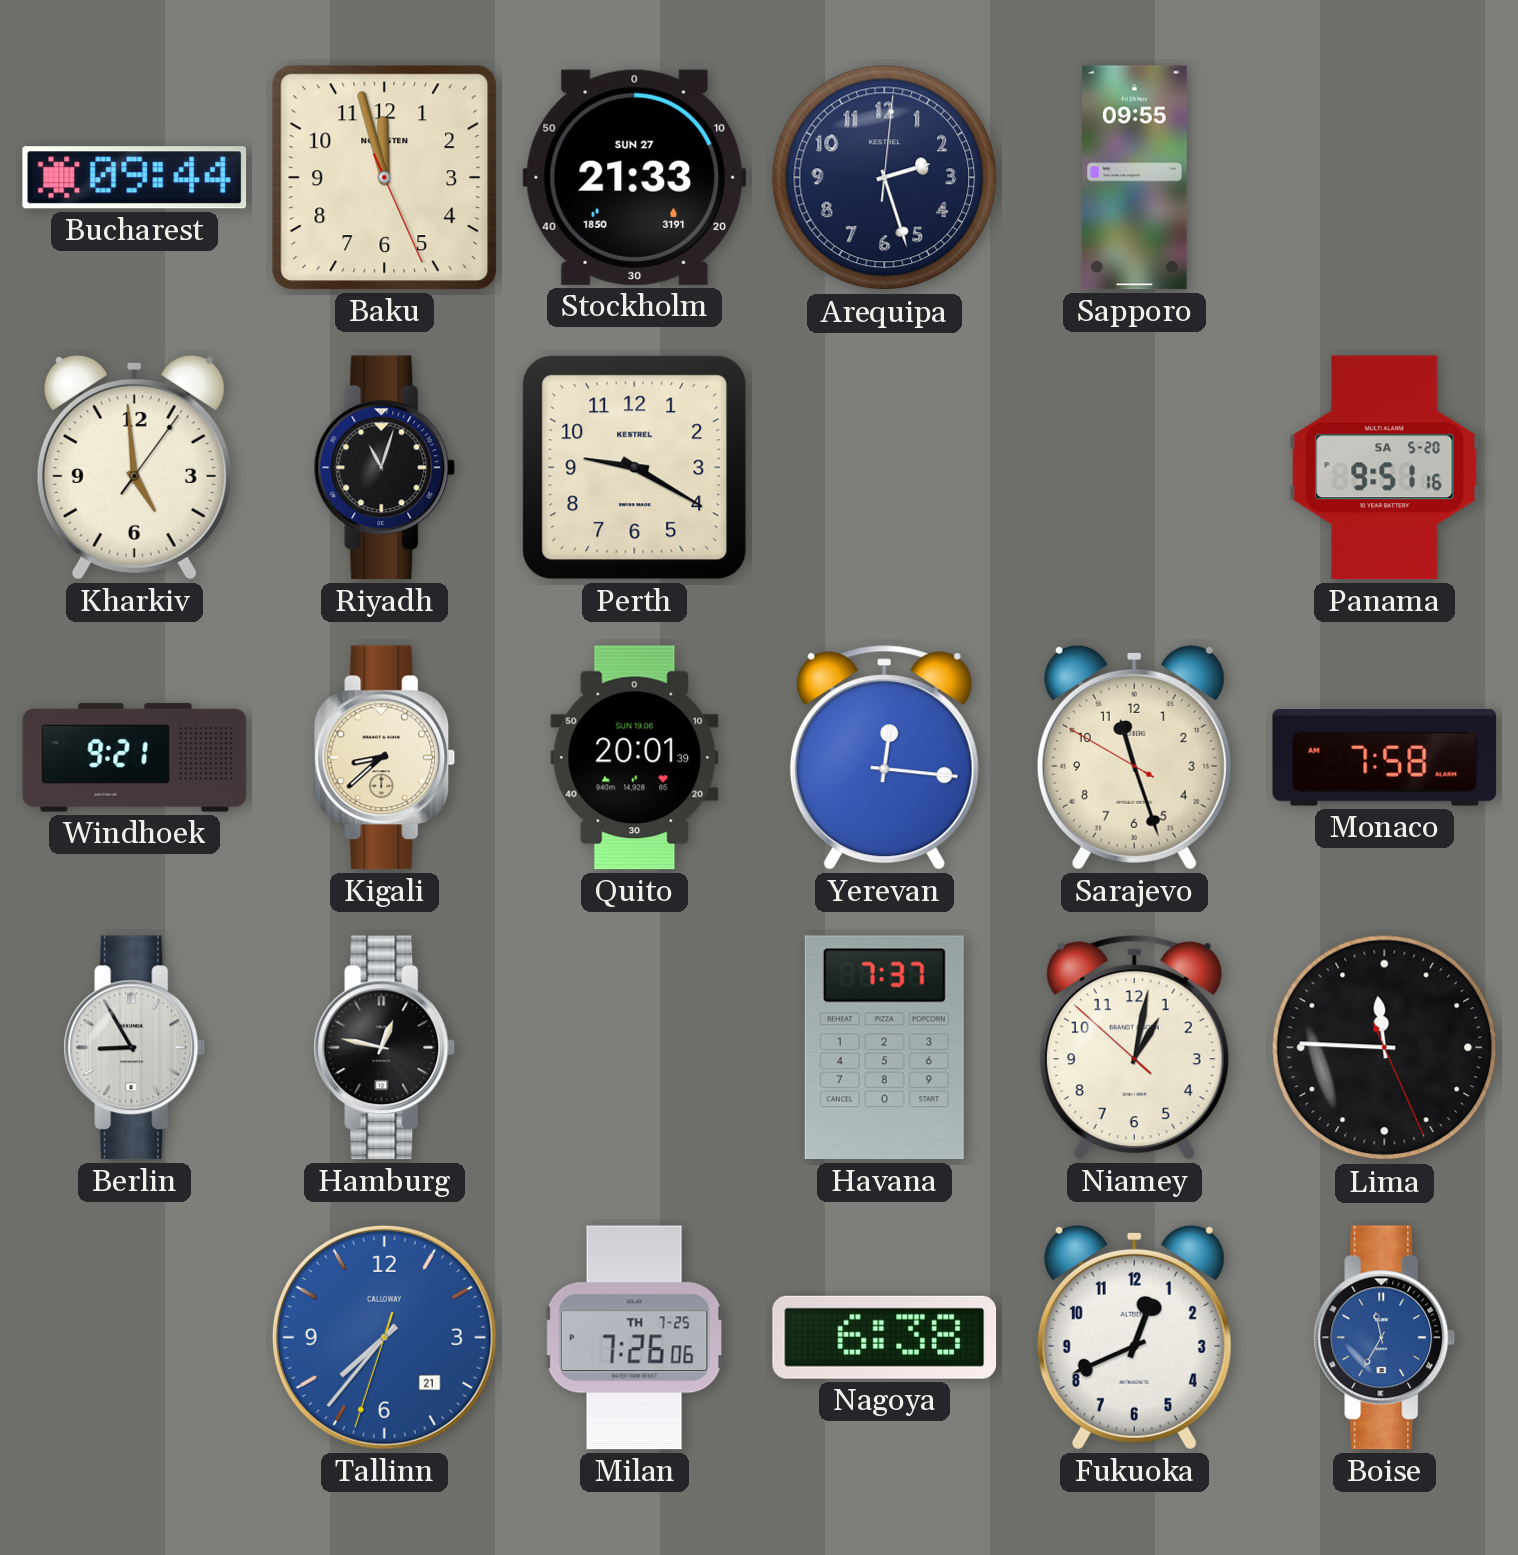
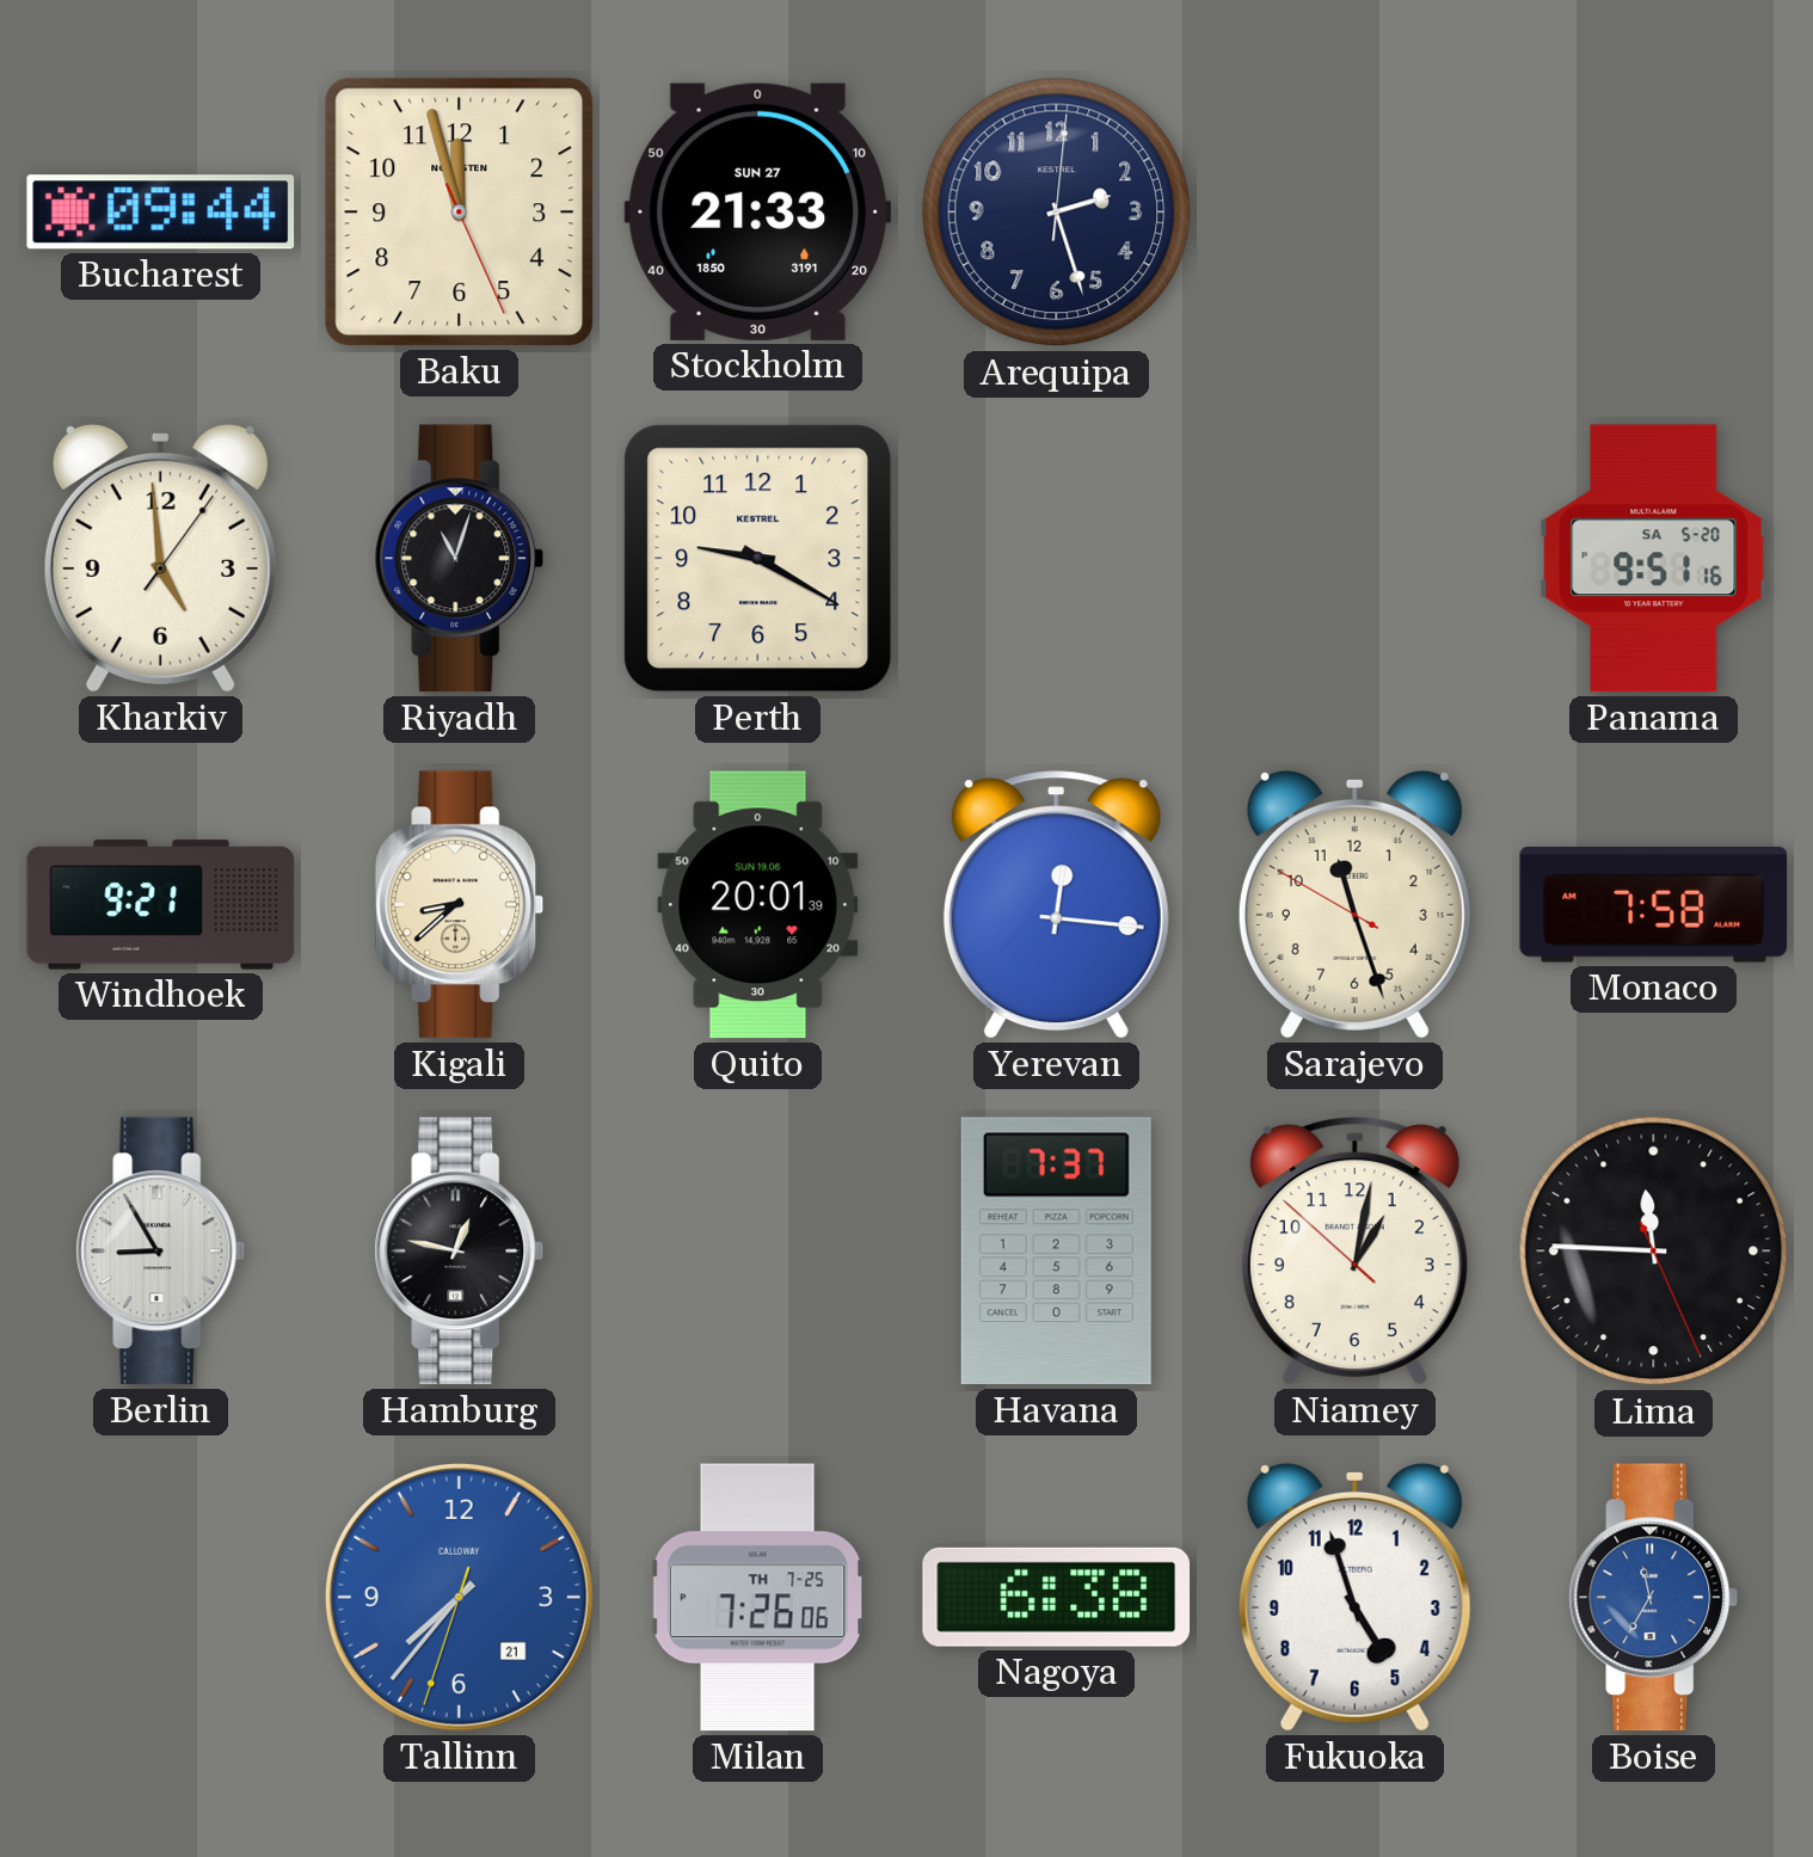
Sapporo: 09:55 -> none
Fukuoka: 12:41 -> 4:57
